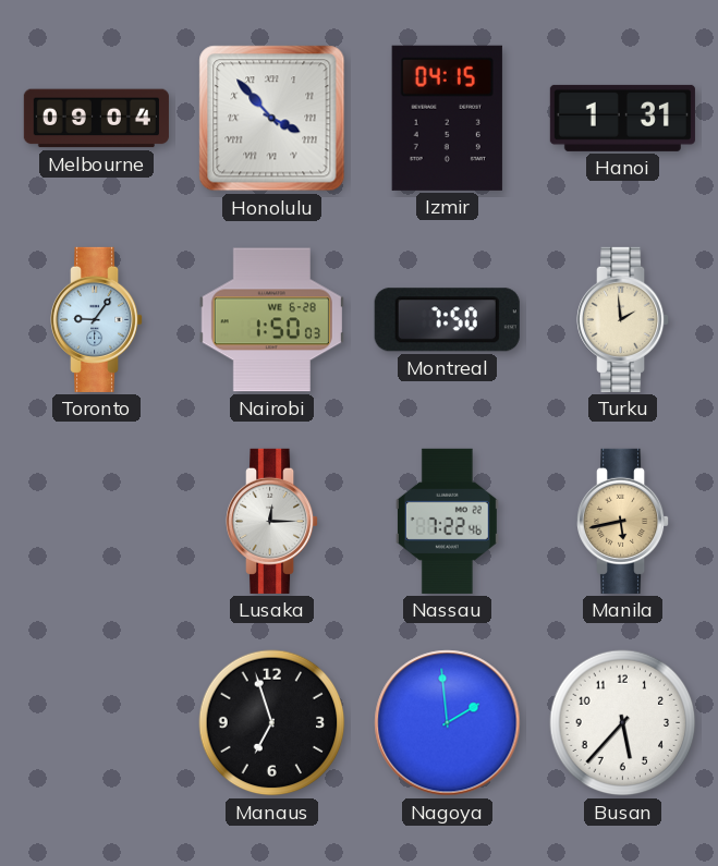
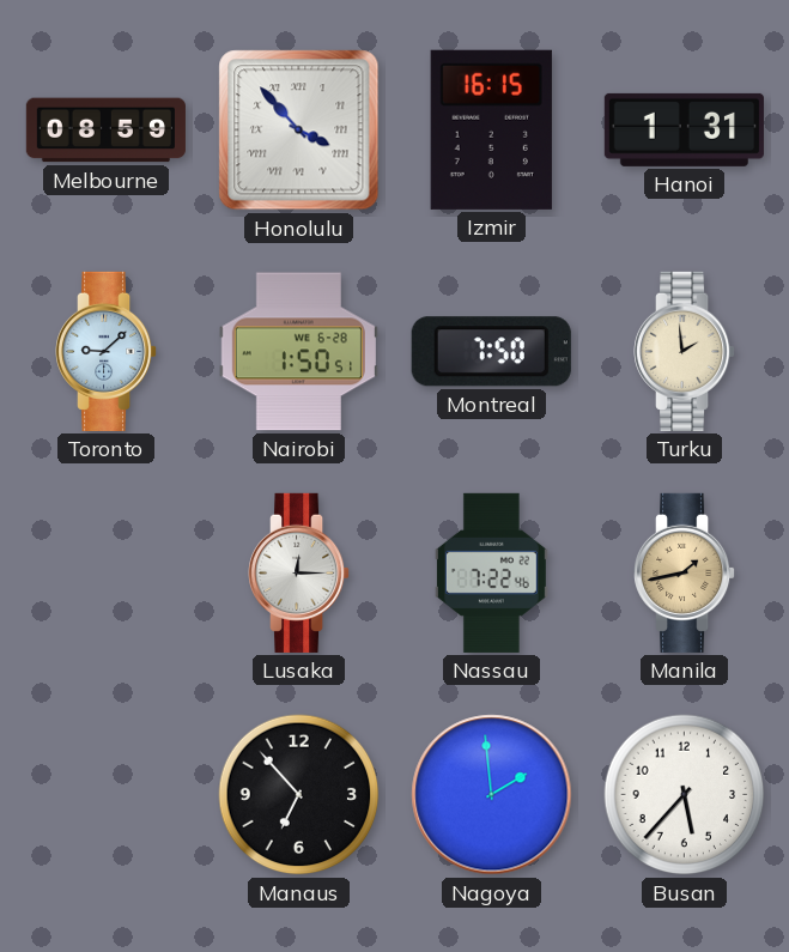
Melbourne: 09:04 -> 08:59
Izmir: 04:15 -> 16:15
Toronto: 9:06 -> 9:08
Nairobi: 1:50:03 -> 1:50:51
Manila: 5:43 -> 1:43
Manaus: 6:57 -> 6:53
